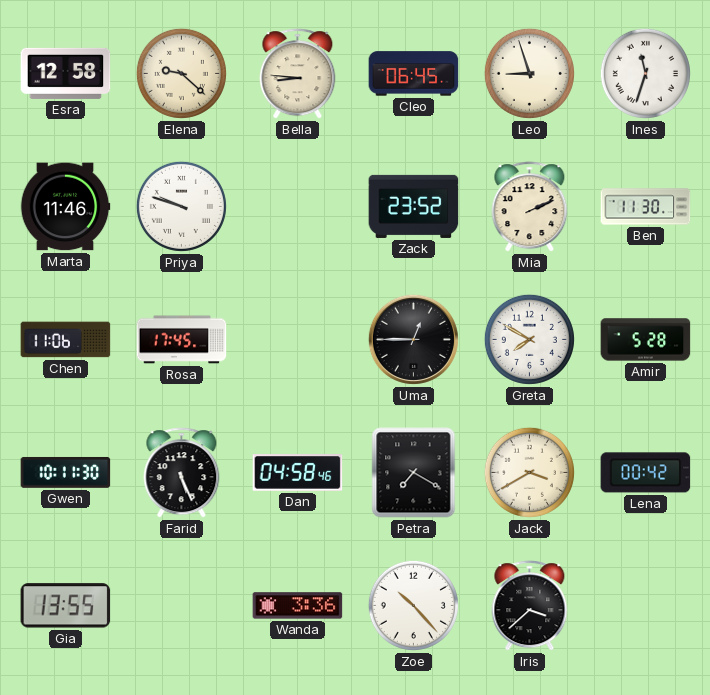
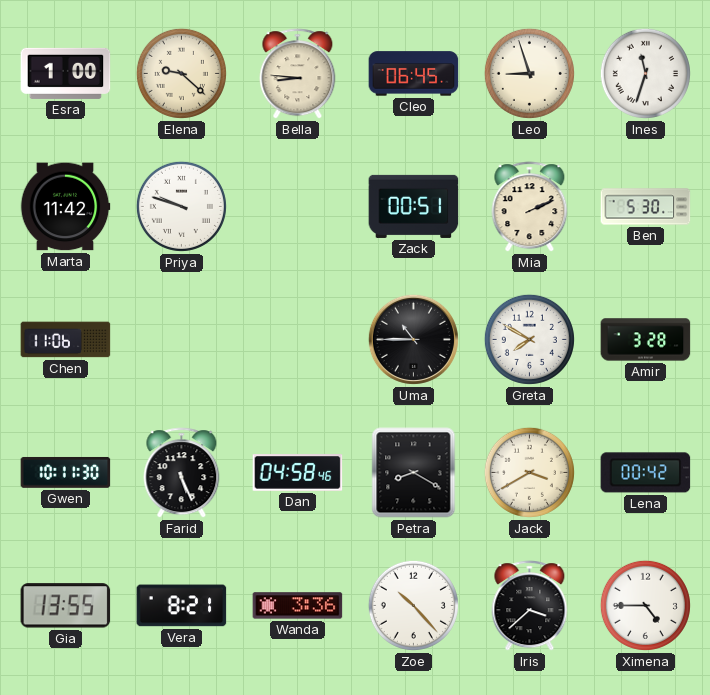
Esra: 12:58 -> 1:00
Marta: 11:46 -> 11:42
Zack: 23:52 -> 00:51
Ben: 11:30 -> 5:30
Rosa: 17:45 -> none
Uma: 12:45 -> 10:45
Amir: 5:28 -> 3:28
Petra: 7:20 -> 8:20
Vera: none -> 8:21
Ximena: none -> 4:45
